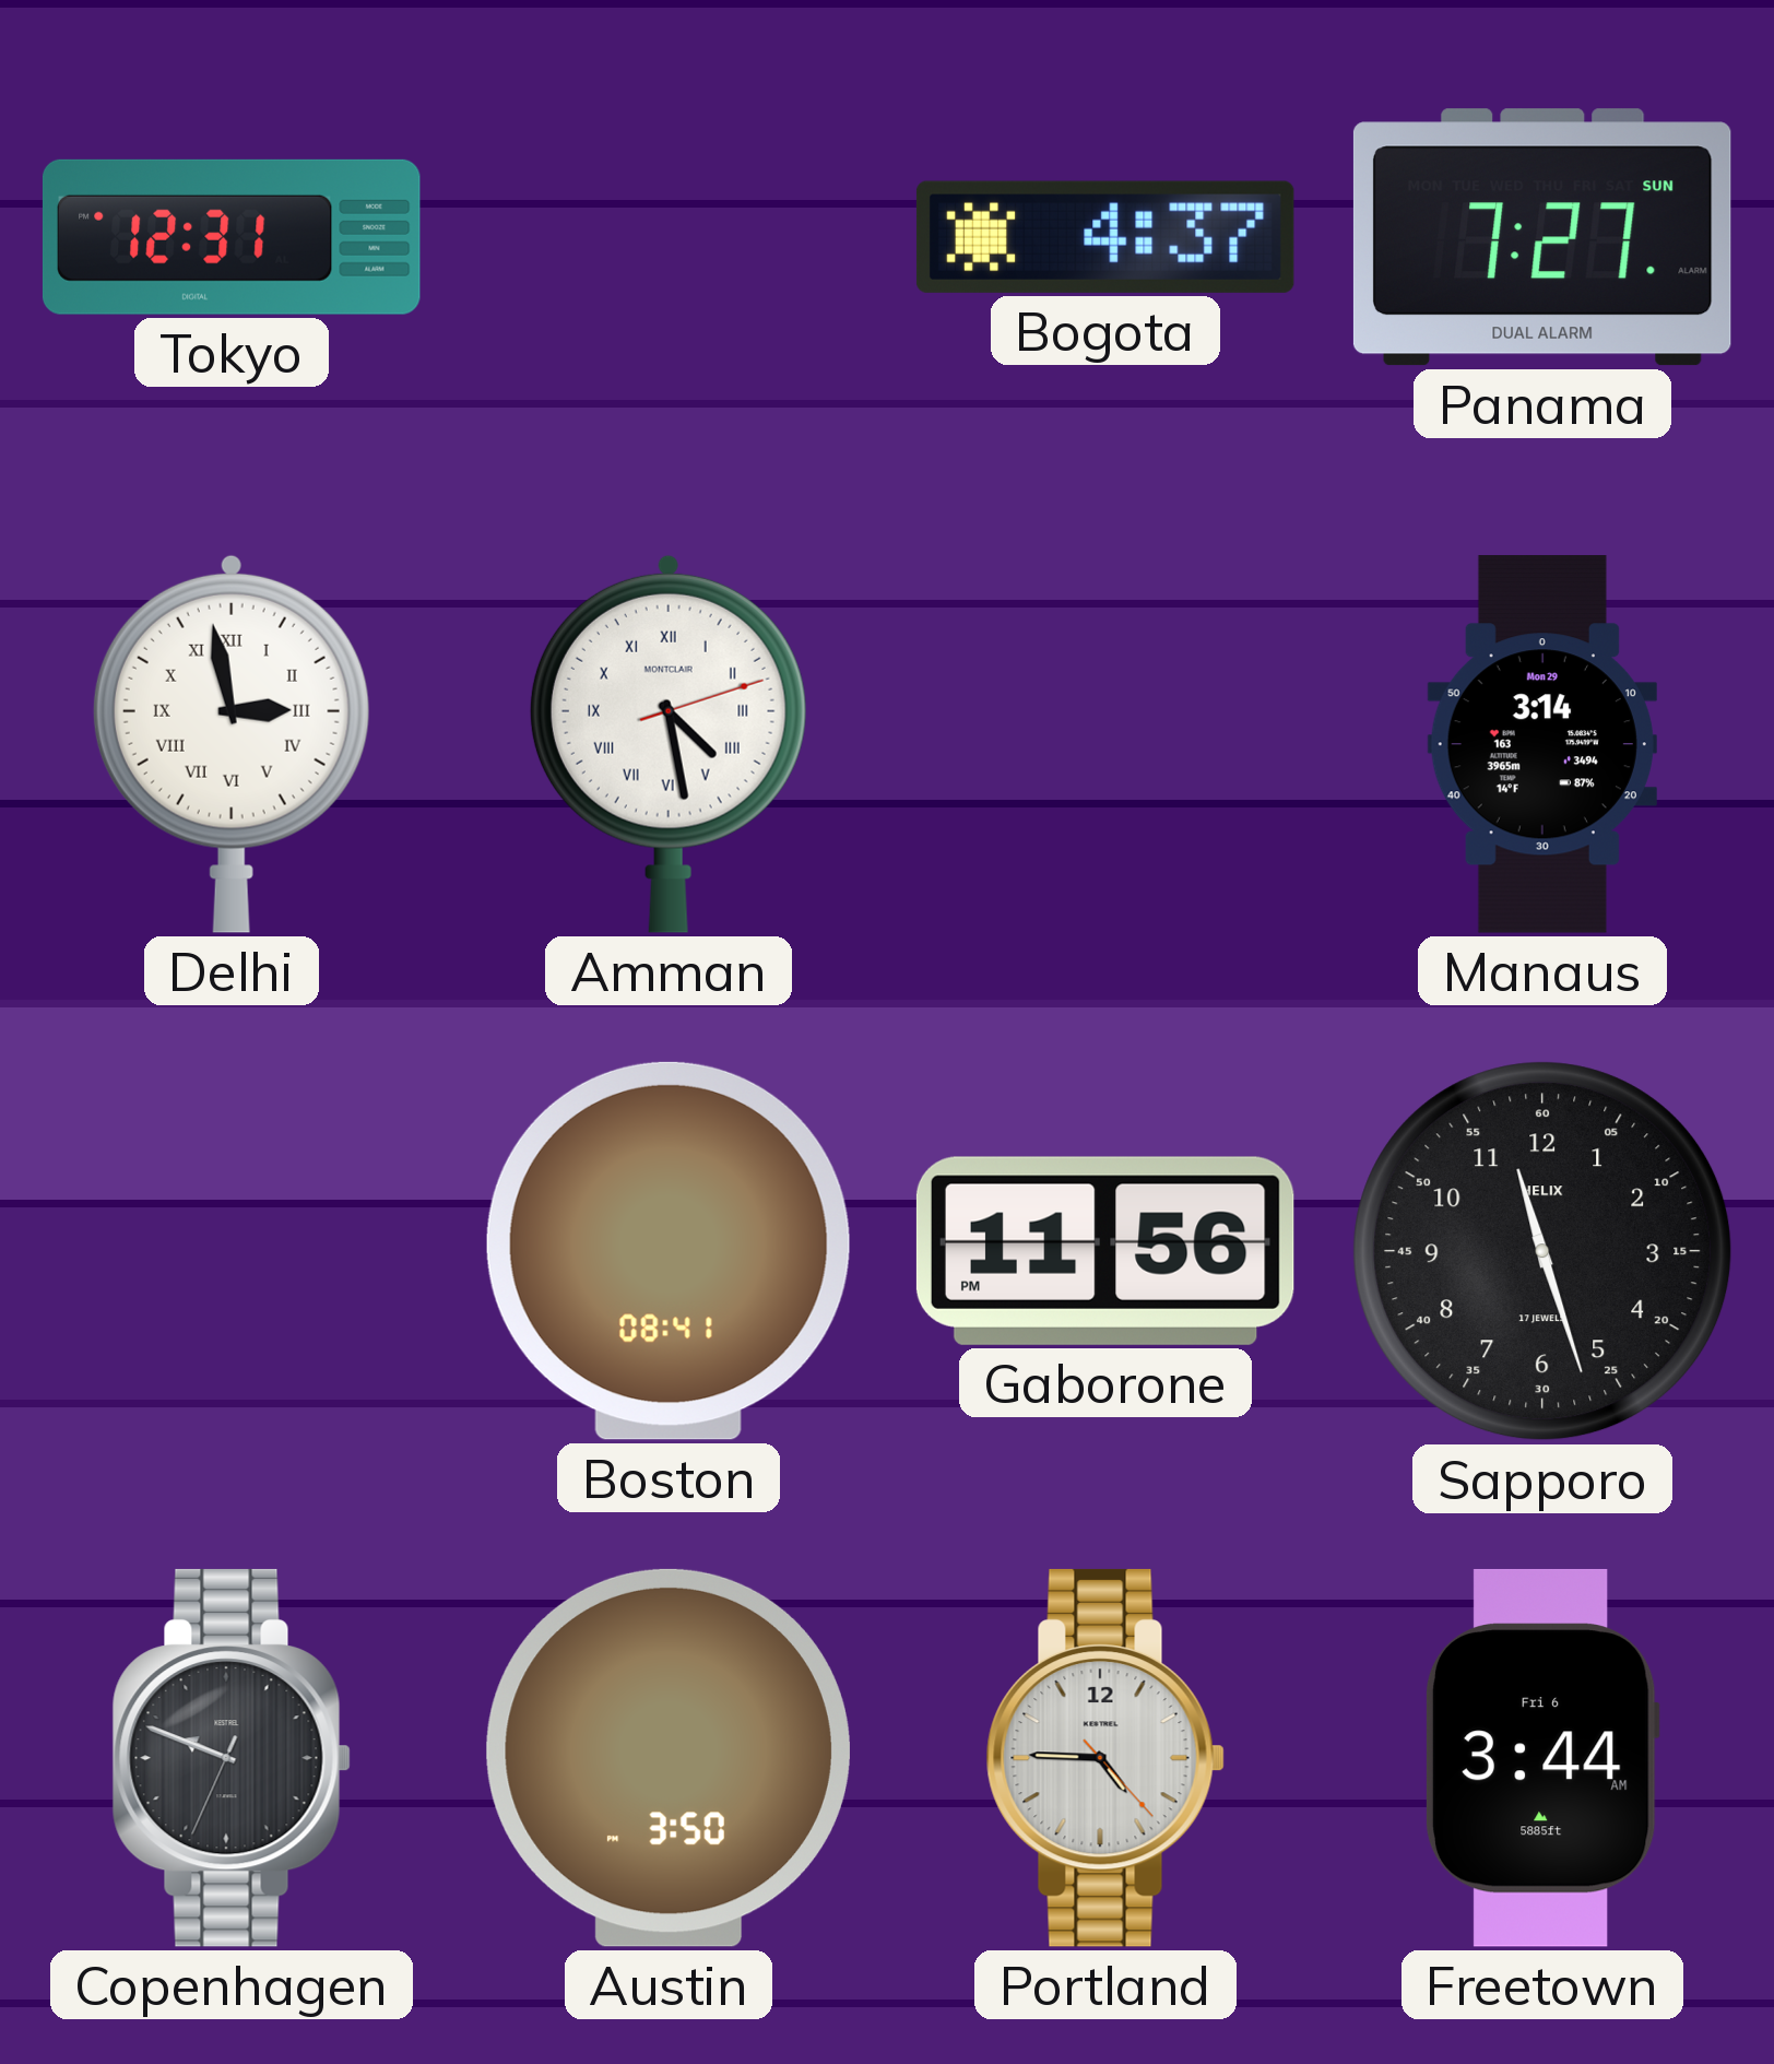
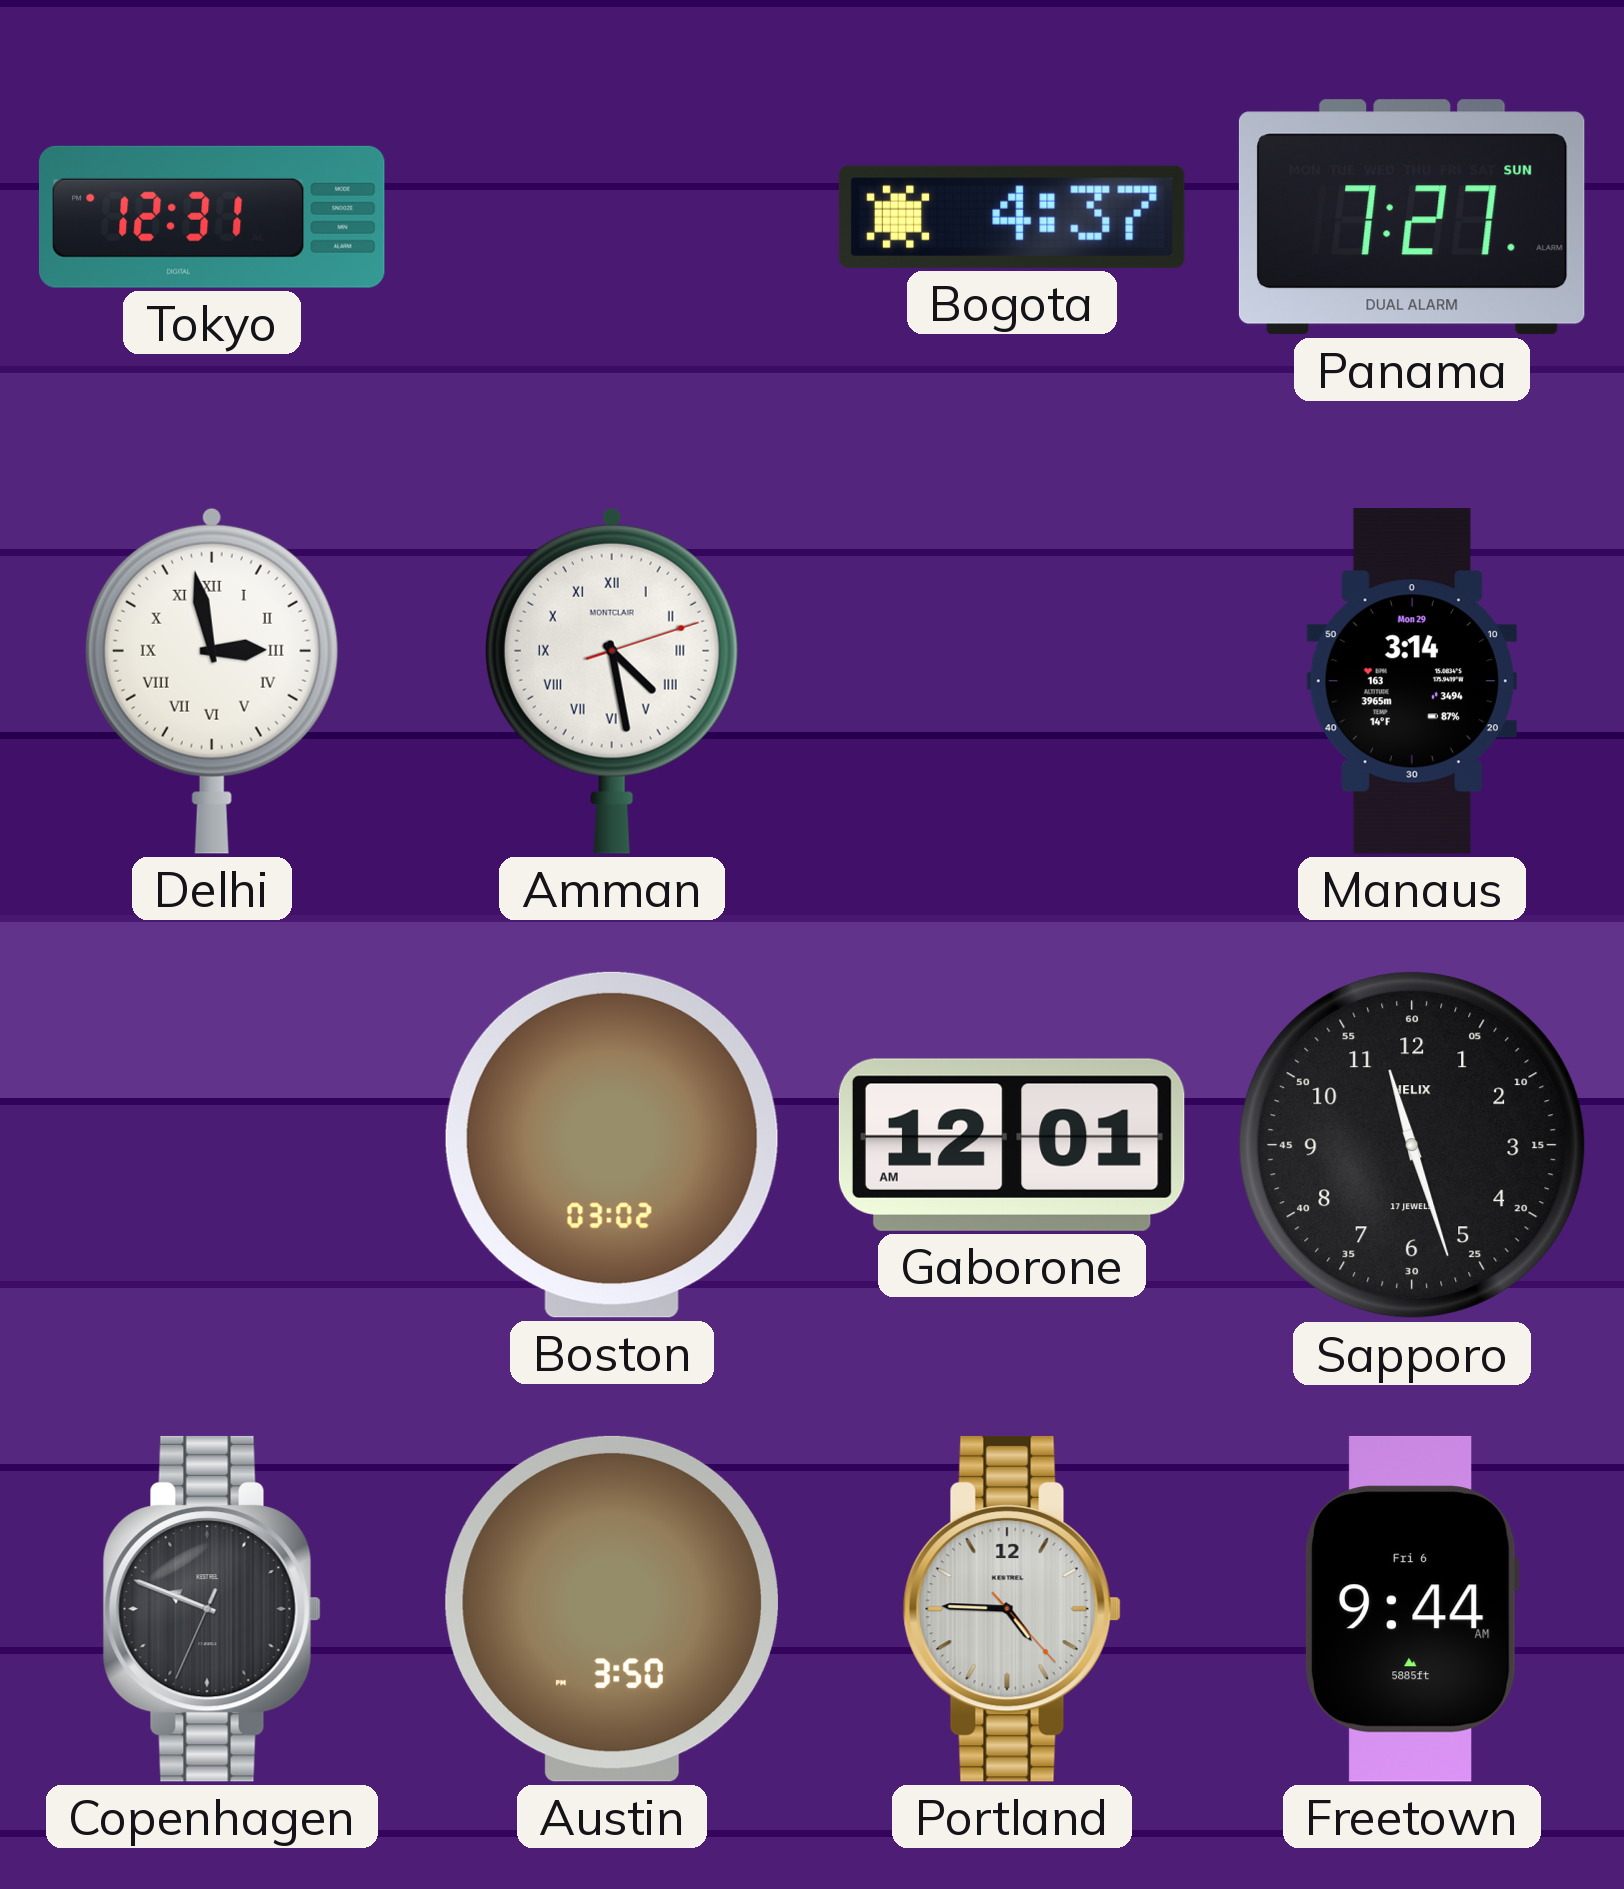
Boston: 08:41 -> 03:02
Gaborone: 11:56 -> 12:01
Freetown: 3:44 -> 9:44
